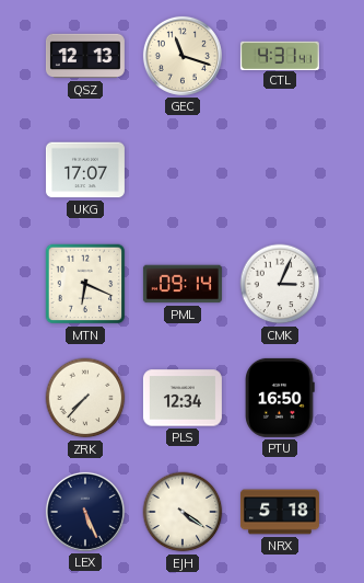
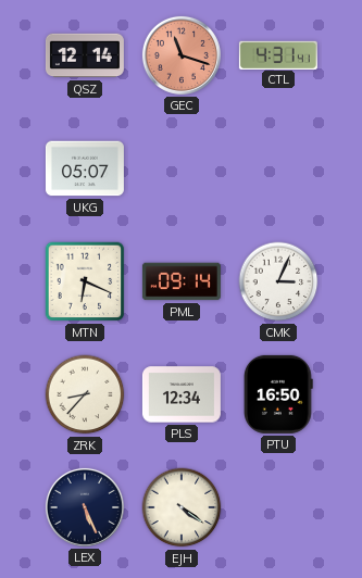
QSZ: 12:13 -> 12:14
GEC dial: cream -> salmon
UKG: 17:07 -> 05:07
ZRK: 7:37 -> 8:37
NRX: 5:18 -> none
